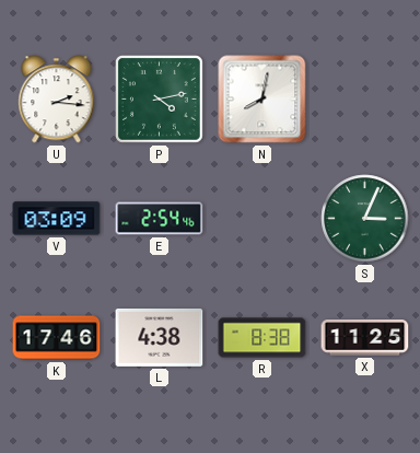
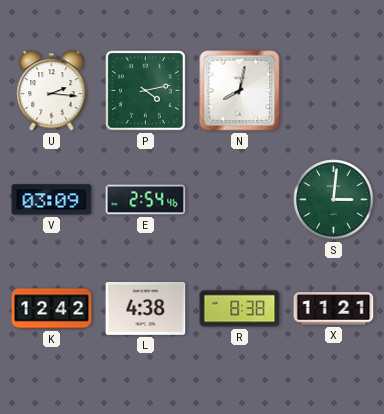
S: 3:04 -> 3:01
K: 17:46 -> 12:42
X: 11:25 -> 11:21
